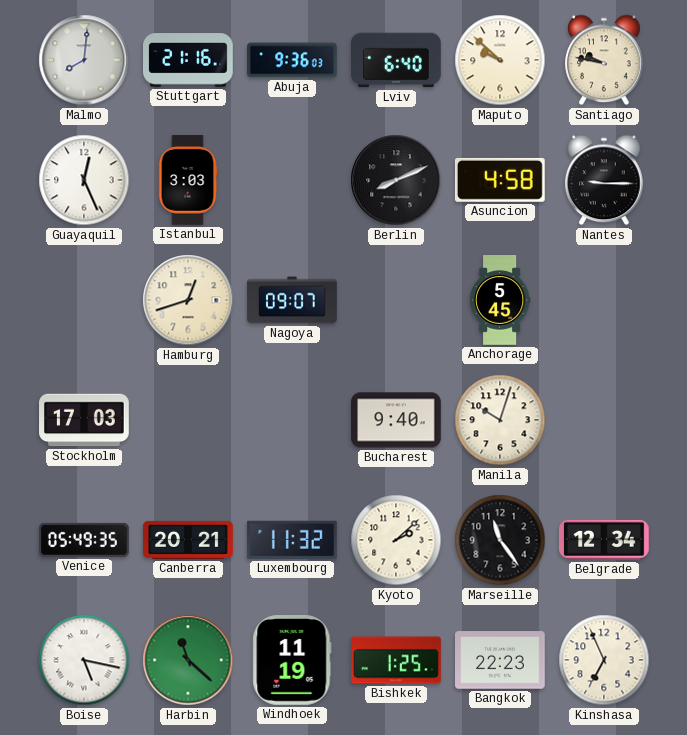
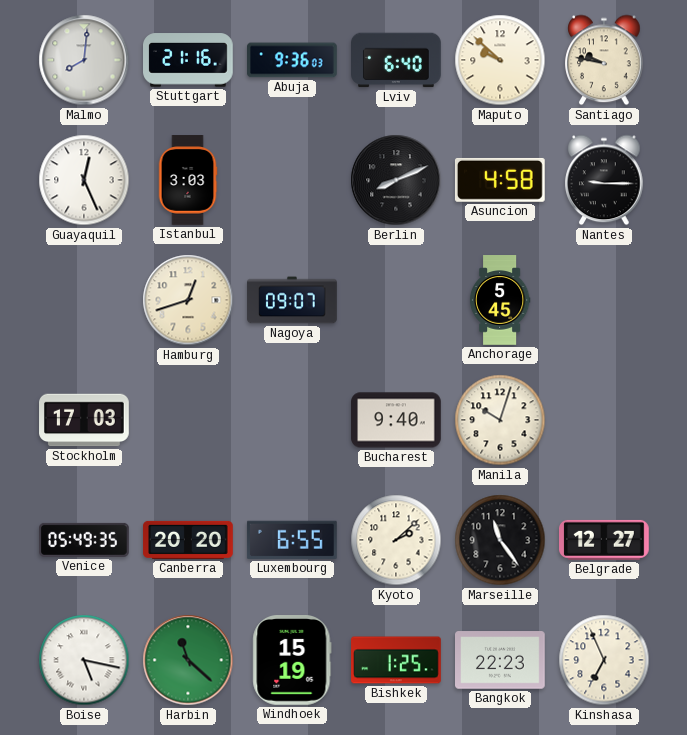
Canberra: 20:21 -> 20:20
Luxembourg: 11:32 -> 6:55
Belgrade: 12:34 -> 12:27
Windhoek: 11:19 -> 15:19
